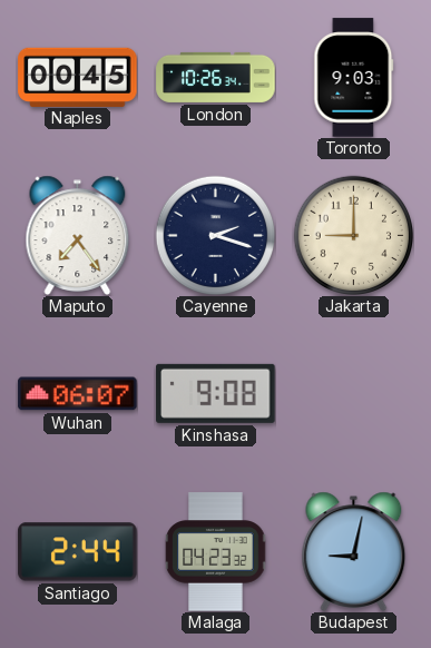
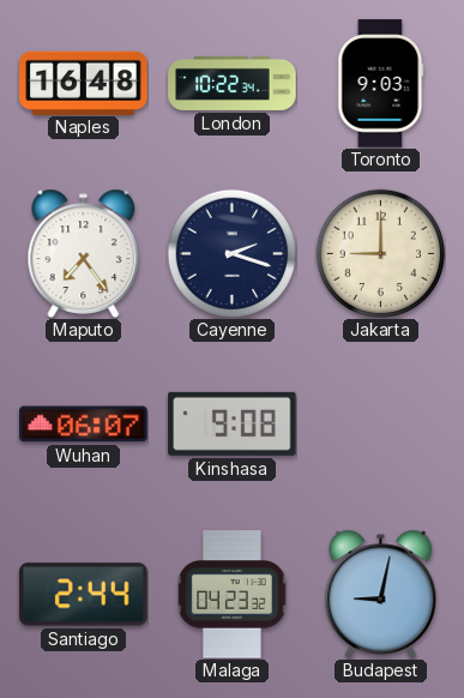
Naples: 00:45 -> 16:48
London: 10:26 -> 10:22
